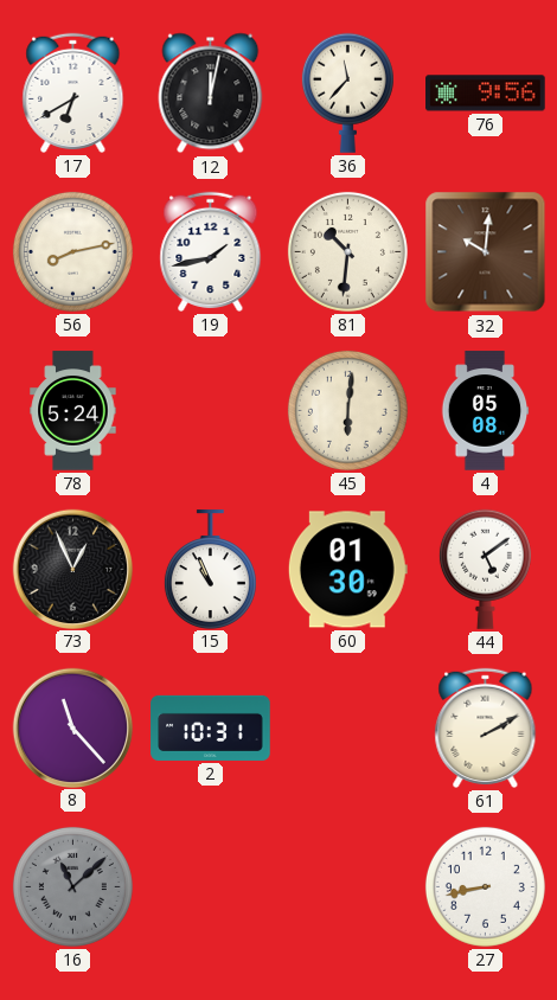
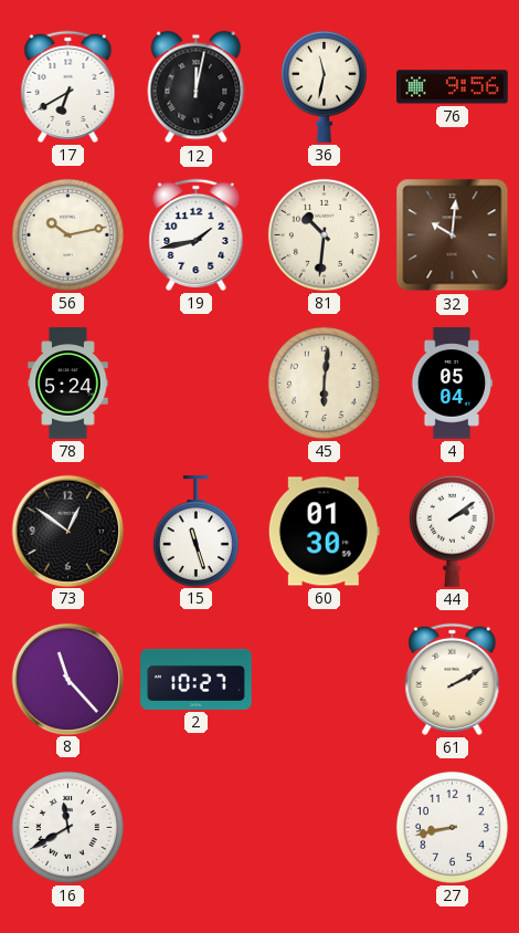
36: 11:37 -> 11:32
56: 8:13 -> 10:13
4: 05:08 -> 05:04
73: 12:56 -> 12:51
15: 10:56 -> 11:27
44: 5:09 -> 2:09
2: 10:31 -> 10:27
16: 11:08 -> 11:40
16 dial: grey -> white
